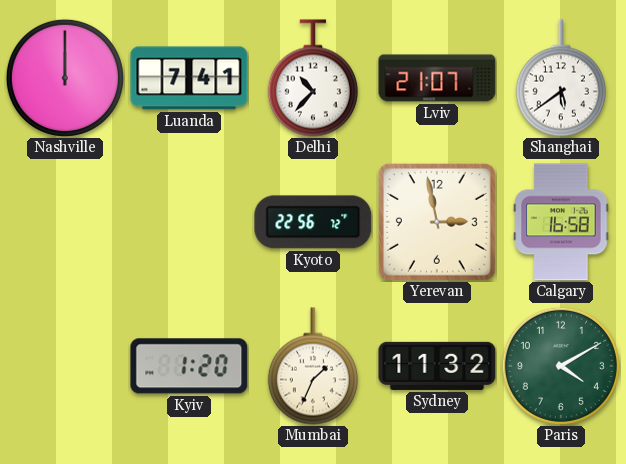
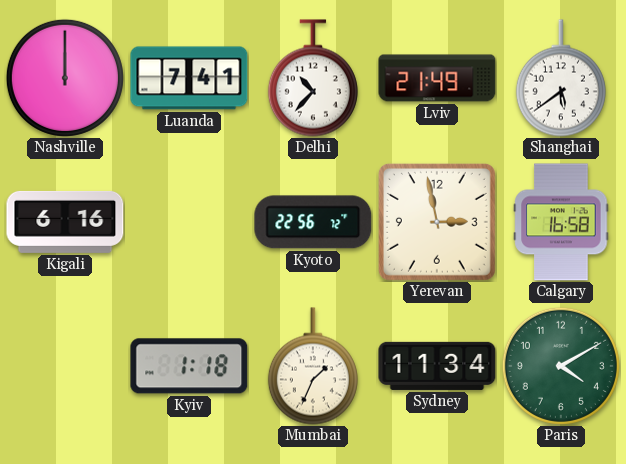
Lviv: 21:07 -> 21:49
Kigali: none -> 6:16
Kyiv: 1:20 -> 1:18
Sydney: 11:32 -> 11:34
